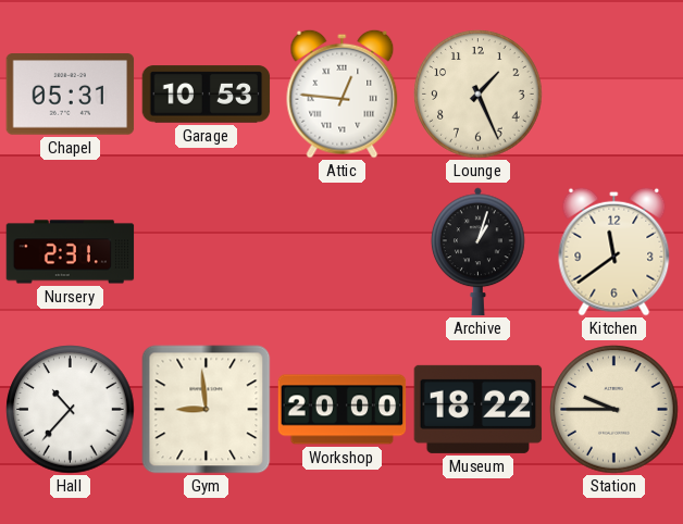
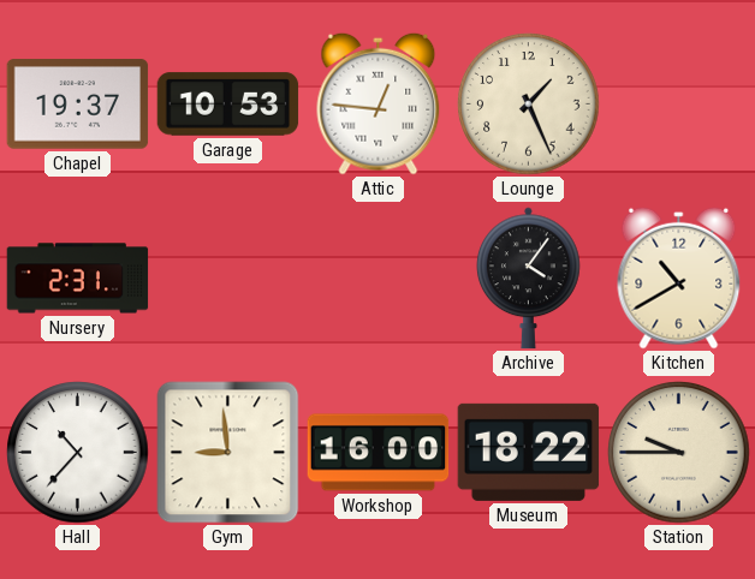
Chapel: 05:31 -> 19:37
Archive: 1:03 -> 4:06
Kitchen: 11:39 -> 10:40
Workshop: 20:00 -> 16:00
